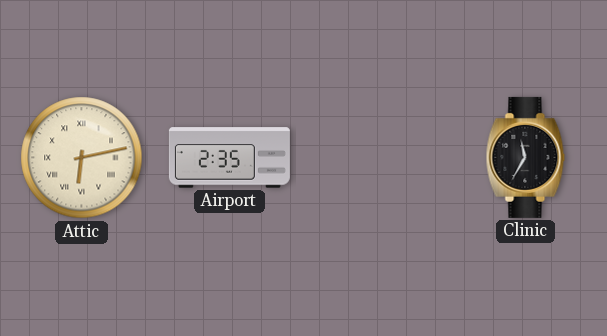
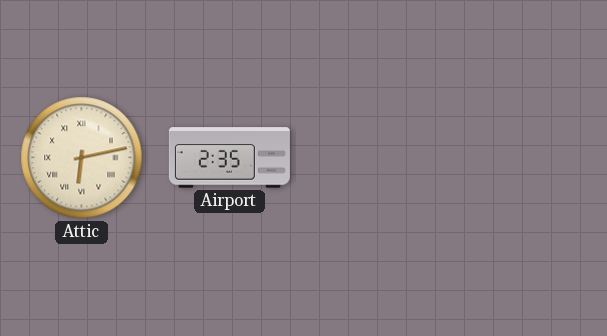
Clinic: 11:35 -> none
